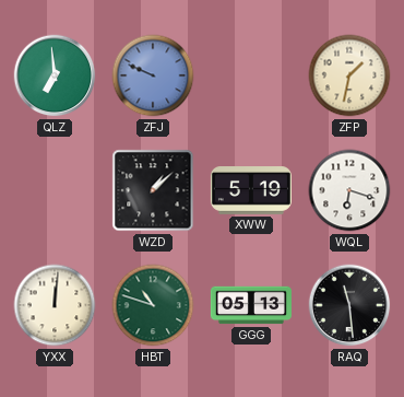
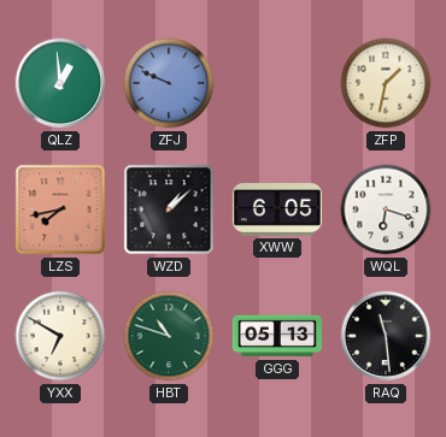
QLZ: 6:59 -> 12:59
LZS: none -> 7:43
XWW: 5:19 -> 6:05
YXX: 12:01 -> 6:50
